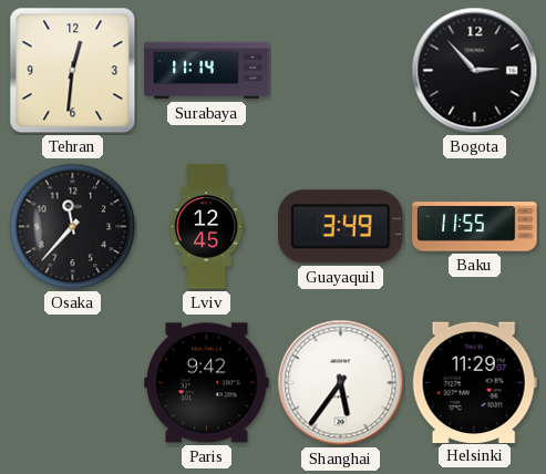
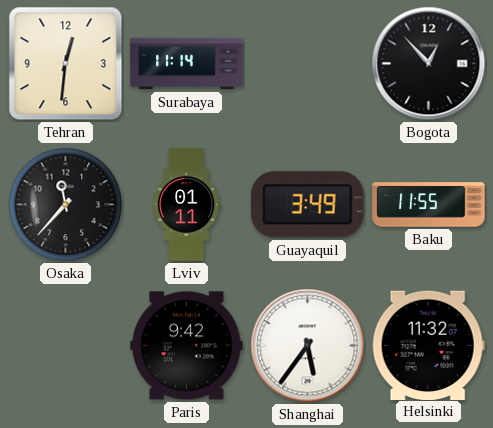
Bogota: 2:53 -> 12:53
Lviv: 12:45 -> 01:11
Helsinki: 11:29 -> 11:32
